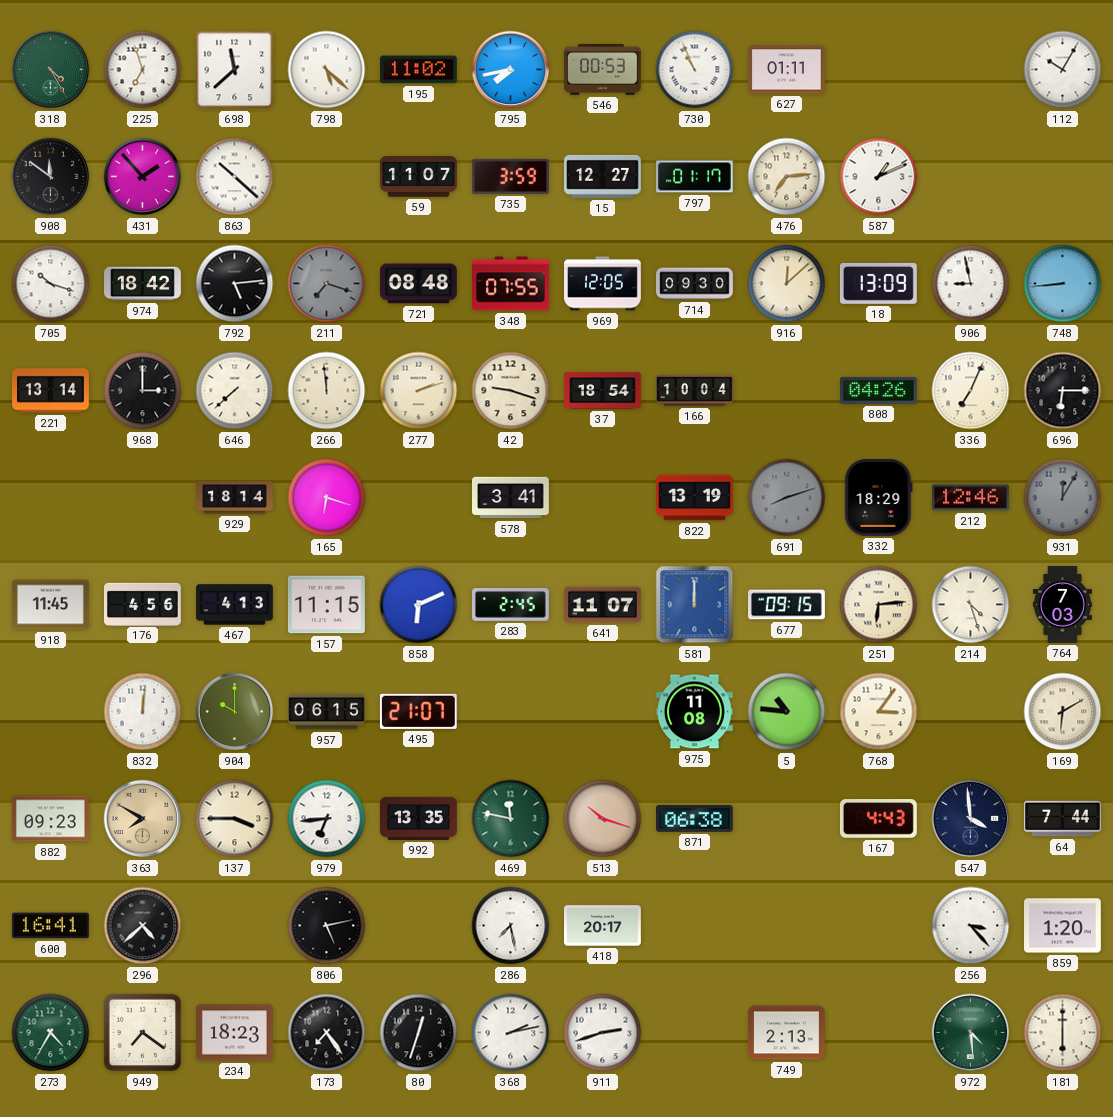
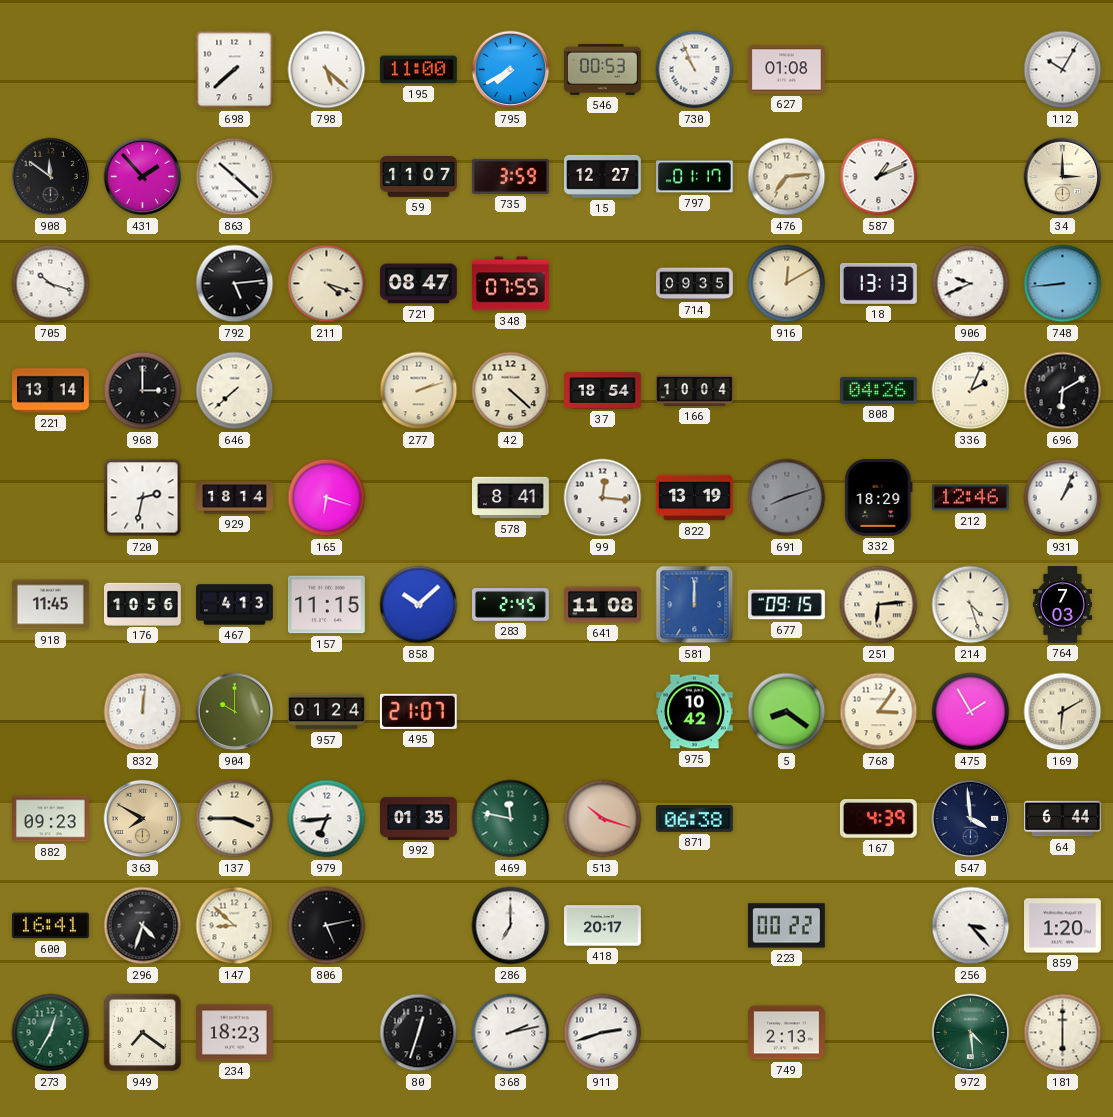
318: 4:25 -> none
225: 6:57 -> none
698: 11:38 -> 7:38
195: 11:02 -> 11:00
795: 7:43 -> 7:40
627: 01:11 -> 01:08
34: none -> 3:00
974: 18:42 -> none
211: 7:18 -> 4:18
211 dial: grey -> cream
721: 08:48 -> 08:47
969: 12:05 -> none
714: 09:30 -> 09:35
916: 12:08 -> 12:10
18: 13:09 -> 13:13
906: 8:58 -> 9:41
266: 11:59 -> none
42: 9:18 -> 4:22
336: 7:04 -> 2:04
696: 6:15 -> 6:10
720: none -> 2:32
578: 3:41 -> 8:41
99: none -> 12:16
931: 12:05 -> 1:04
931 dial: grey -> white
176: 4:56 -> 10:56
858: 6:11 -> 10:08
641: 11:07 -> 11:08
957: 06:15 -> 01:24
975: 11:08 -> 10:42
5: 10:46 -> 8:21
475: none -> 1:55
992: 13:35 -> 01:35
167: 4:43 -> 4:39
64: 7:44 -> 6:44
296: 4:38 -> 4:33
147: none -> 8:52
286: 7:28 -> 7:00
223: none -> 00:22
273: 4:35 -> 12:35
173: 7:24 -> none
